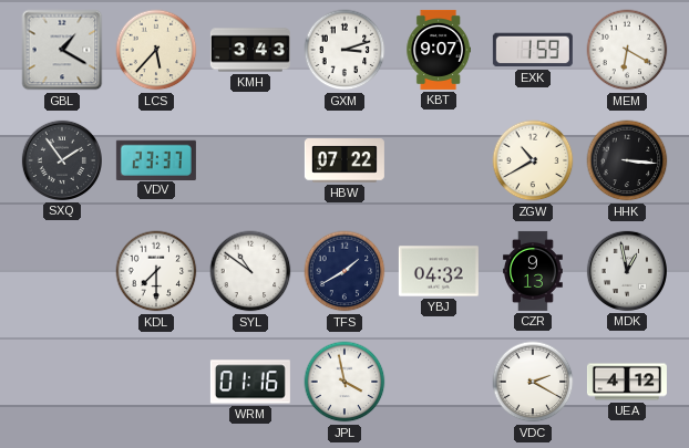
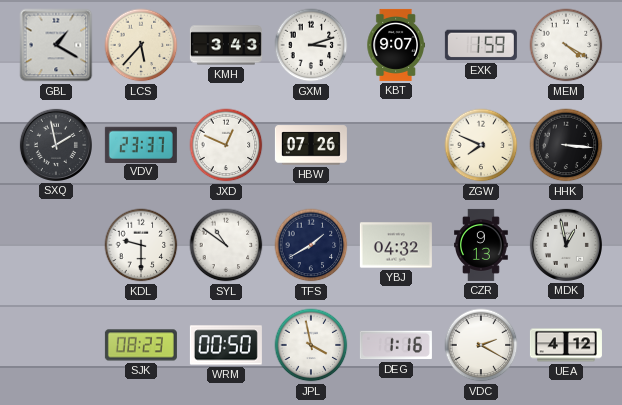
MEM: 6:20 -> 4:20
SXQ: 1:54 -> 1:58
JXD: none -> 12:49
HBW: 07:22 -> 07:26
ZGW: 10:40 -> 7:49
KDL: 7:30 -> 9:30
SJK: none -> 08:23
WRM: 01:16 -> 00:50
DEG: none -> 1:16
